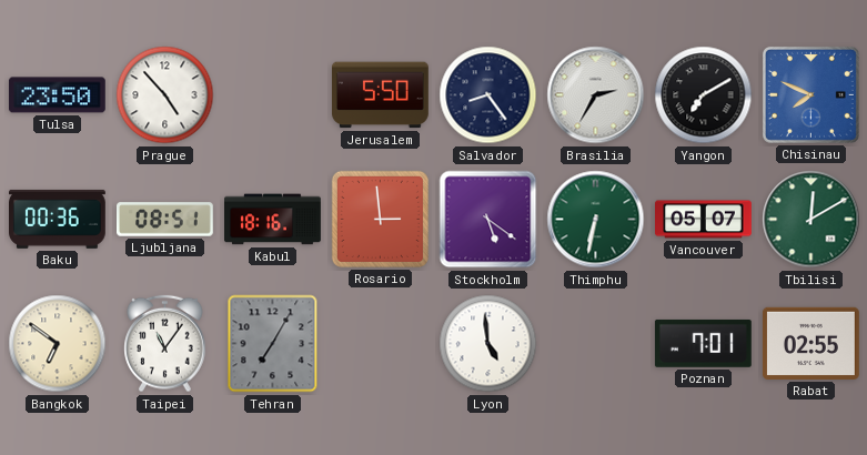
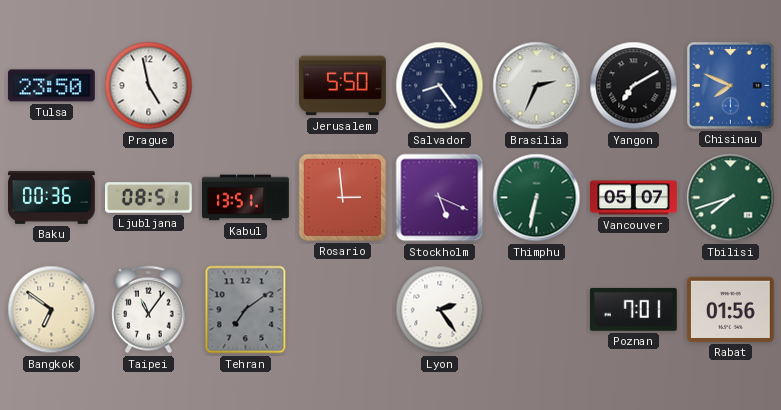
Prague: 4:53 -> 4:58
Brasilia: 2:35 -> 2:34
Kabul: 18:16 -> 13:51
Stockholm: 5:21 -> 5:19
Tbilisi: 12:10 -> 7:42
Tehran: 7:05 -> 7:09
Lyon: 4:59 -> 2:24
Rabat: 02:55 -> 01:56
